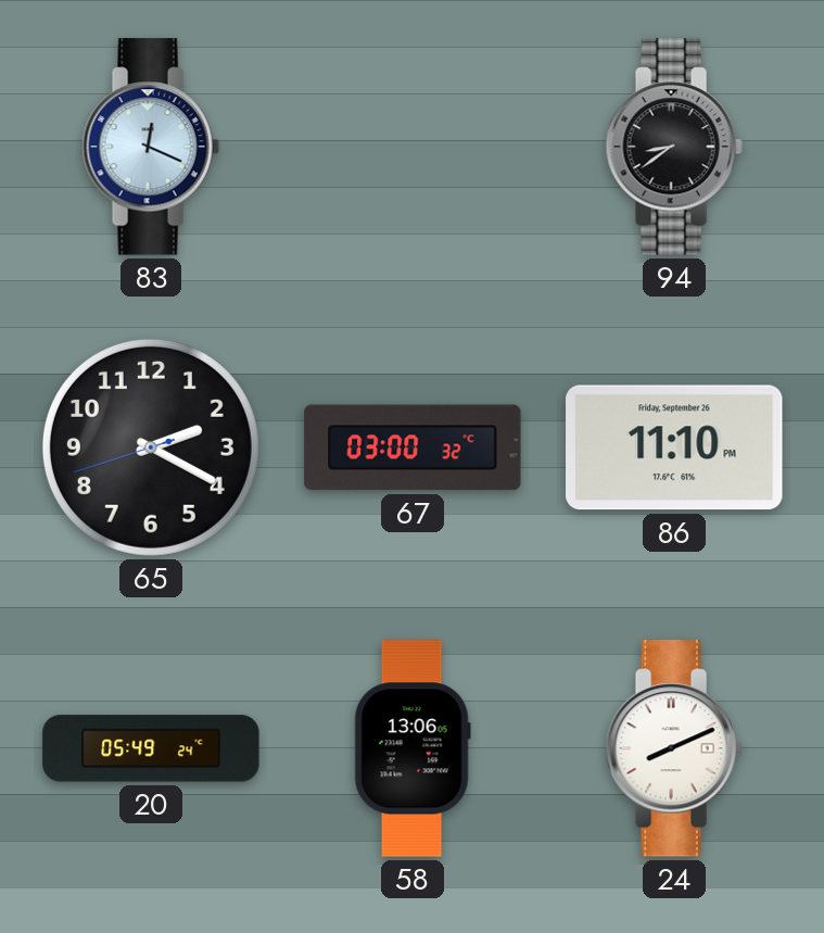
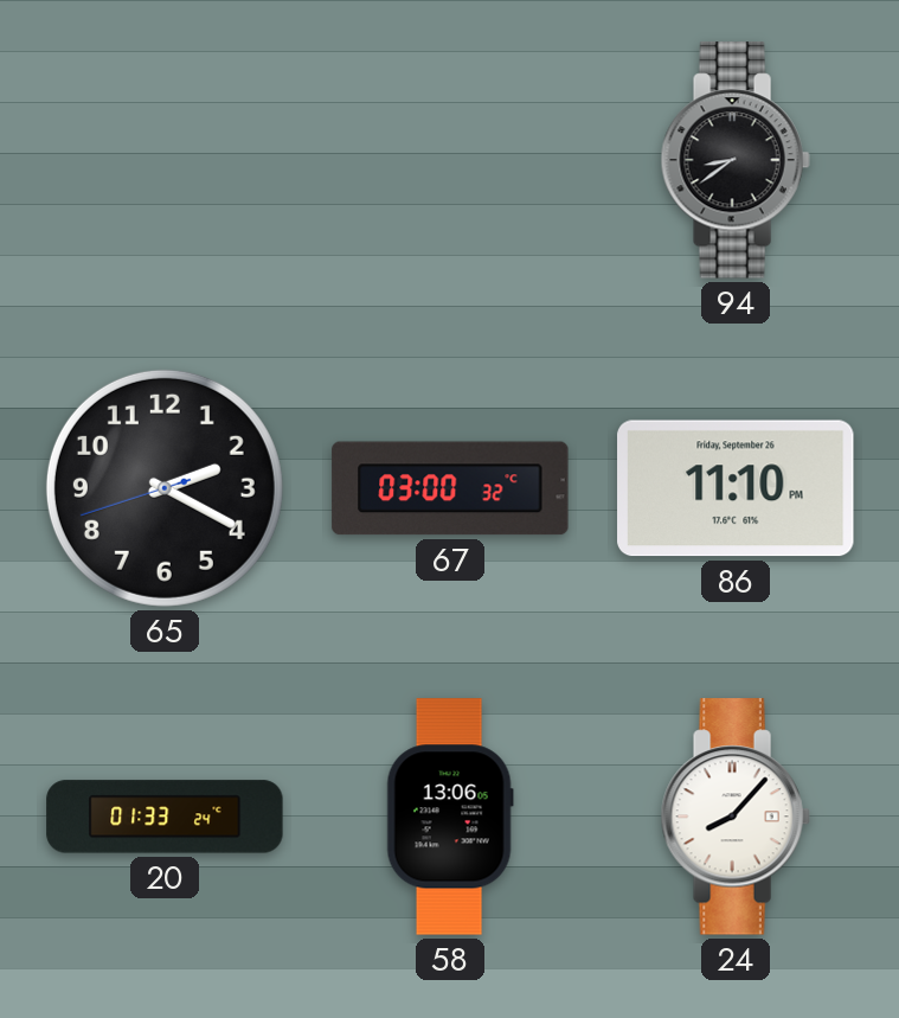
83: 12:19 -> none
20: 05:49 -> 01:33
24: 8:11 -> 8:07
